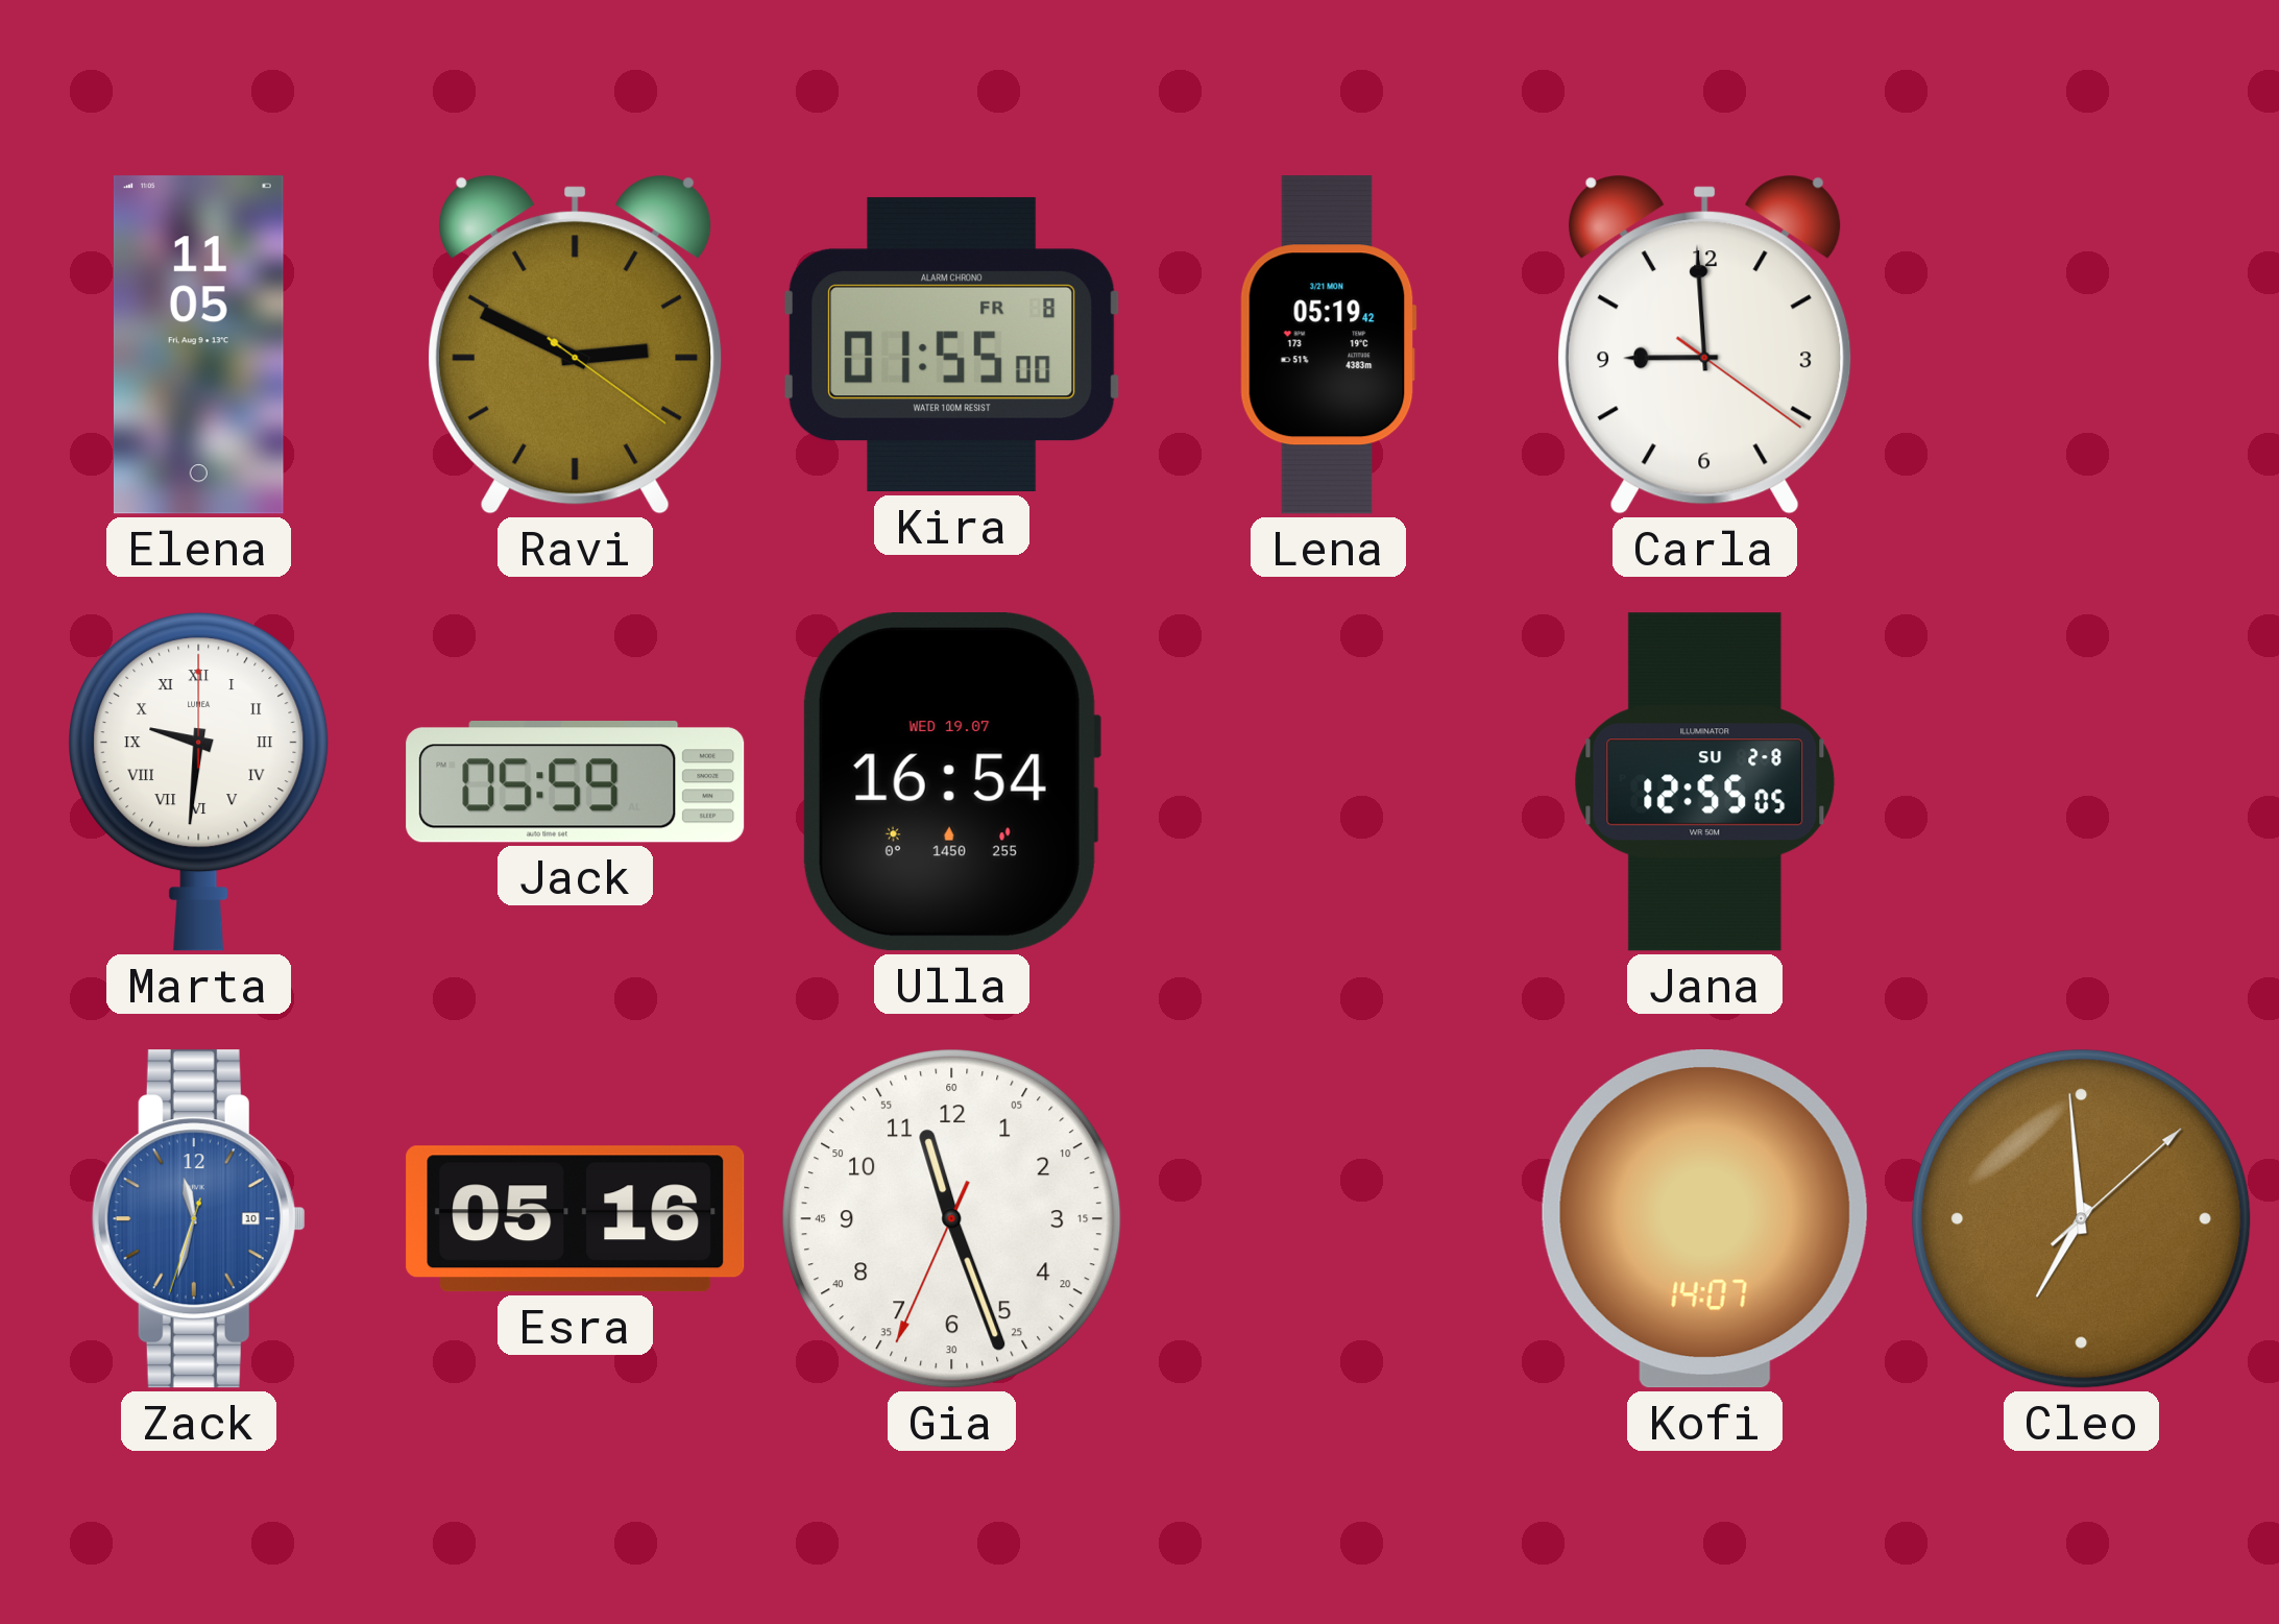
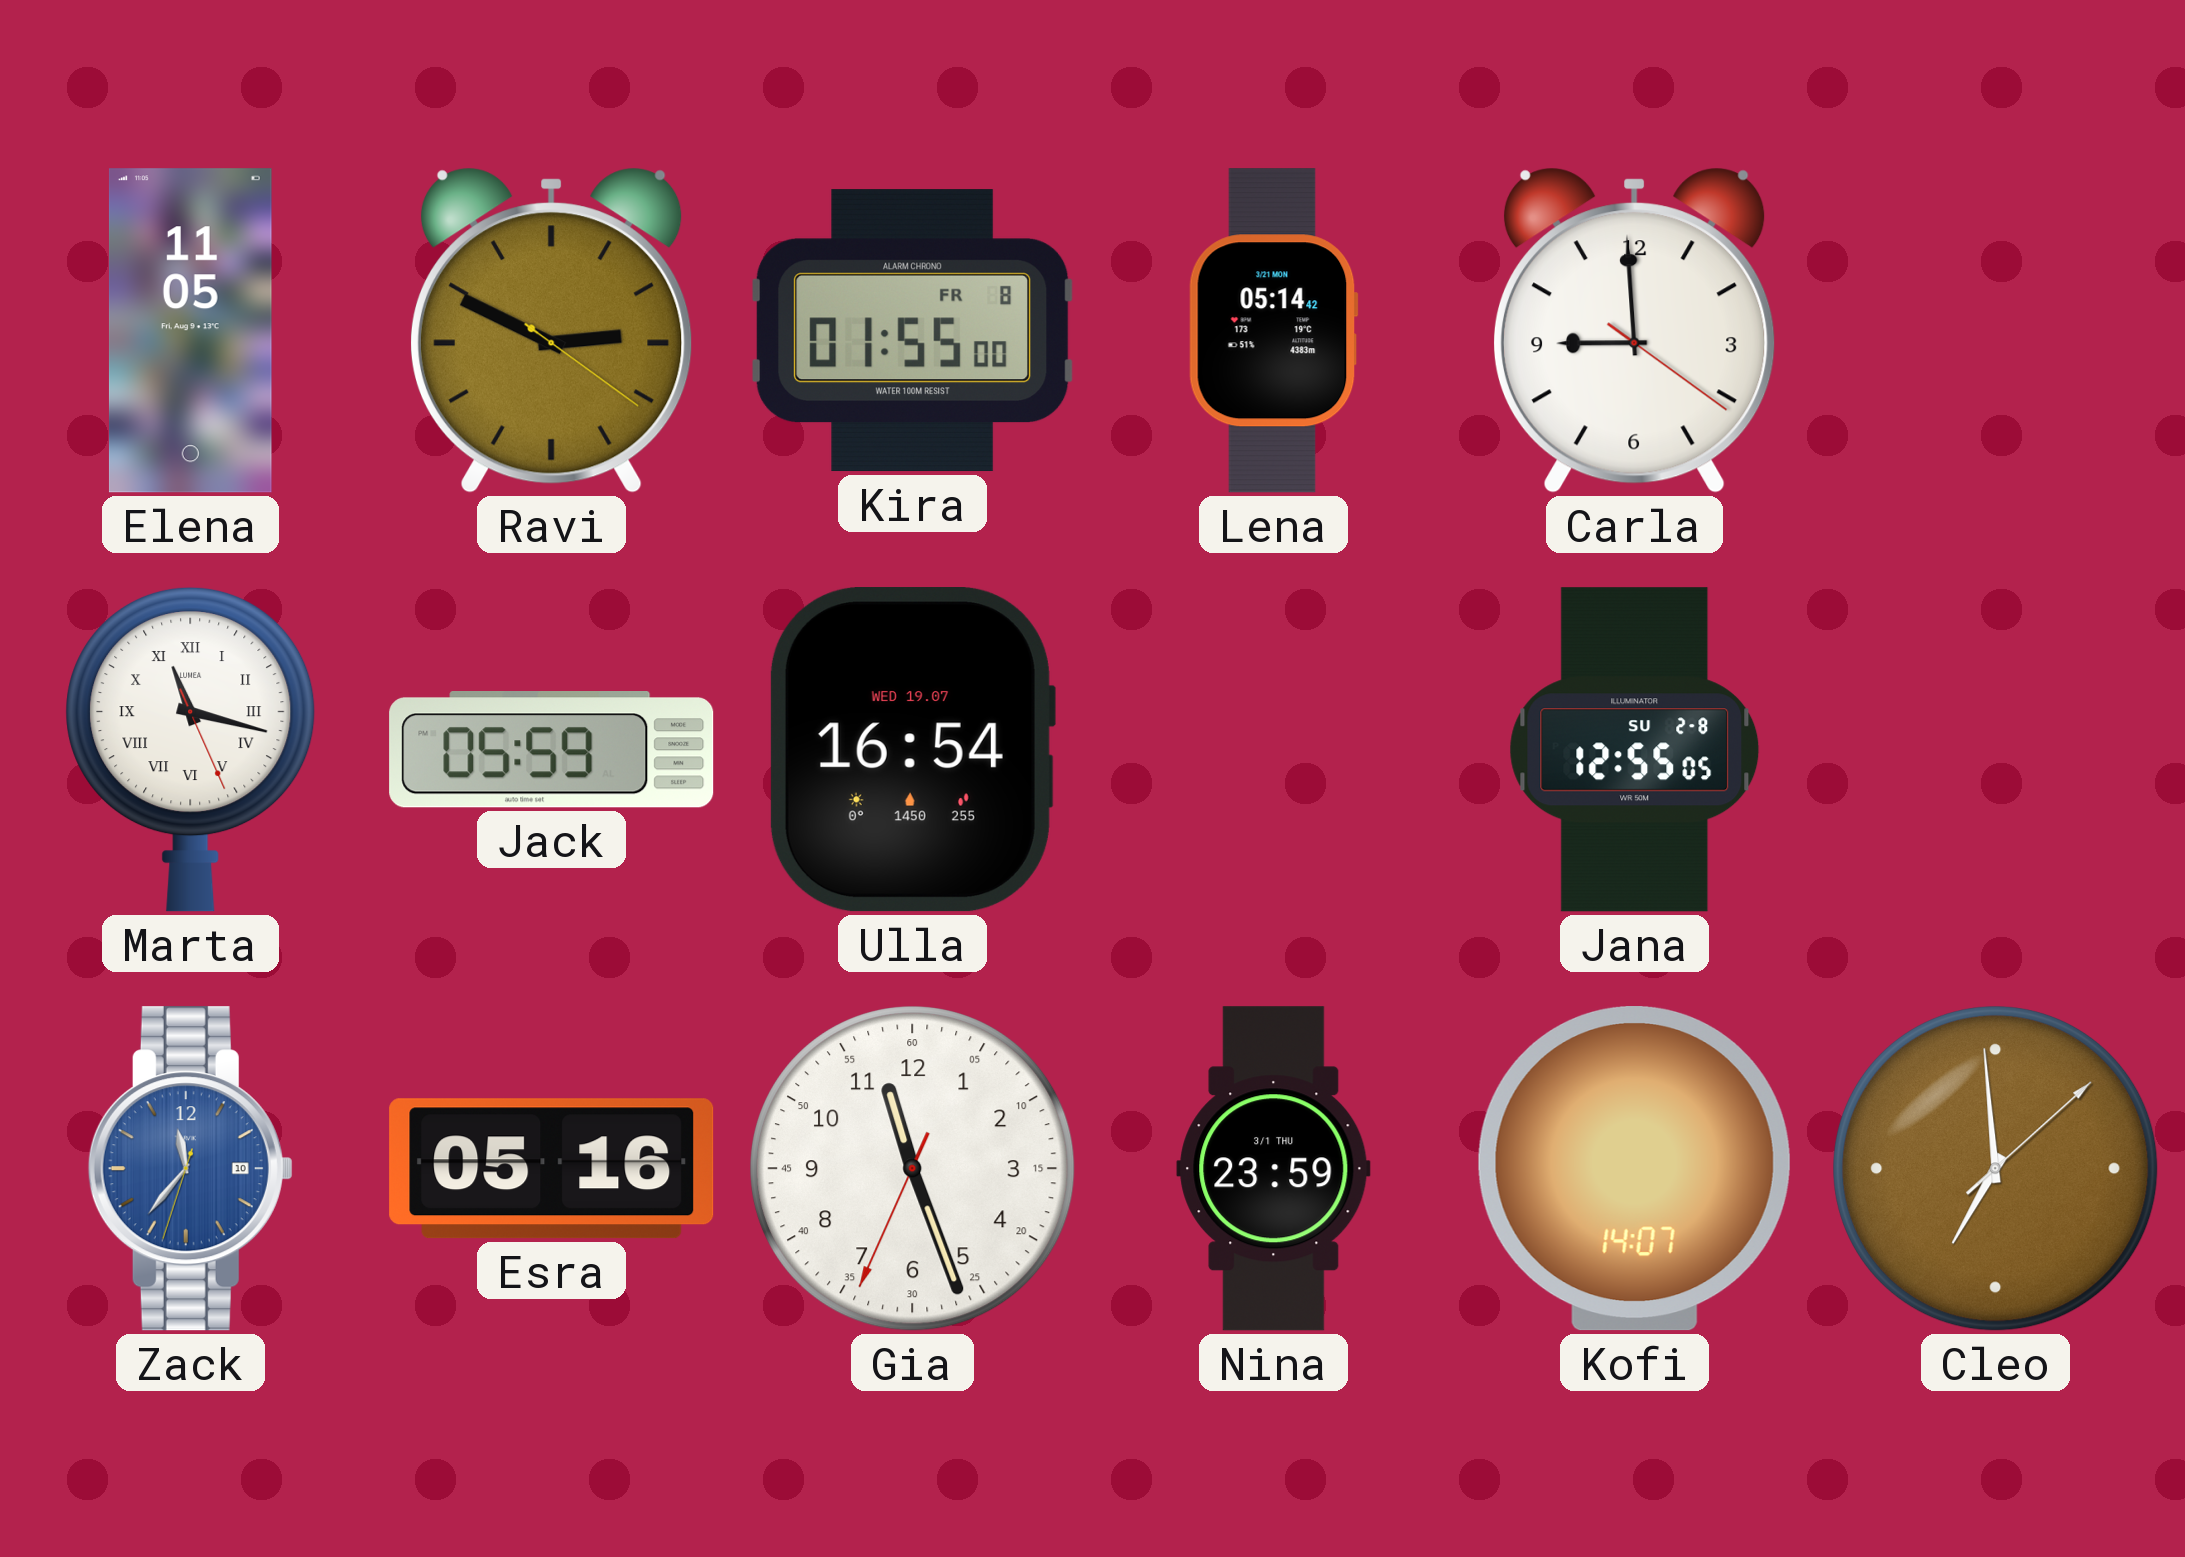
Lena: 05:19 -> 05:14
Marta: 9:31 -> 11:17
Zack: 11:32 -> 11:36
Nina: none -> 23:59
